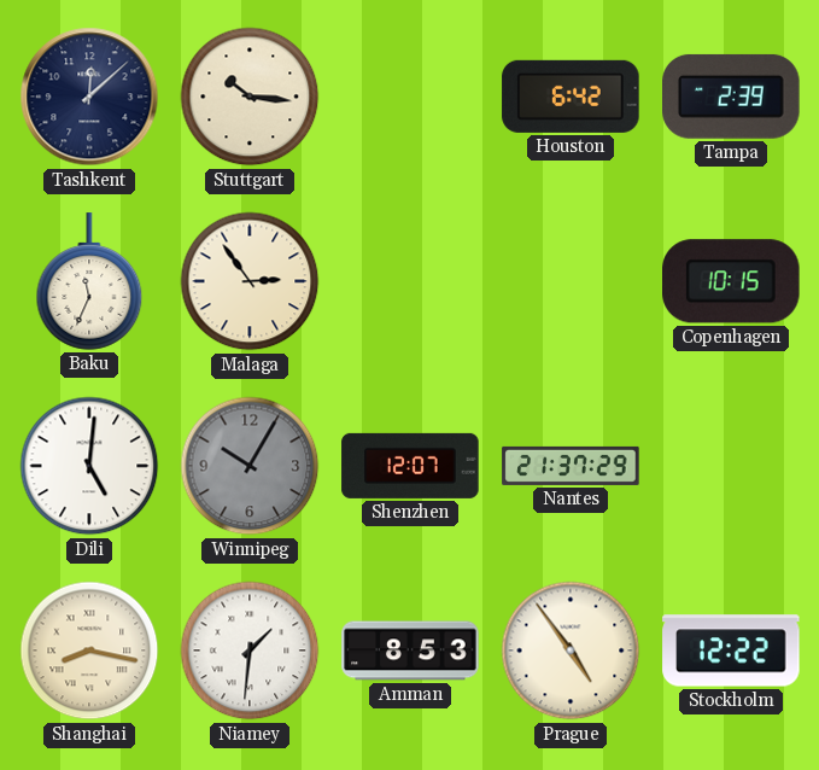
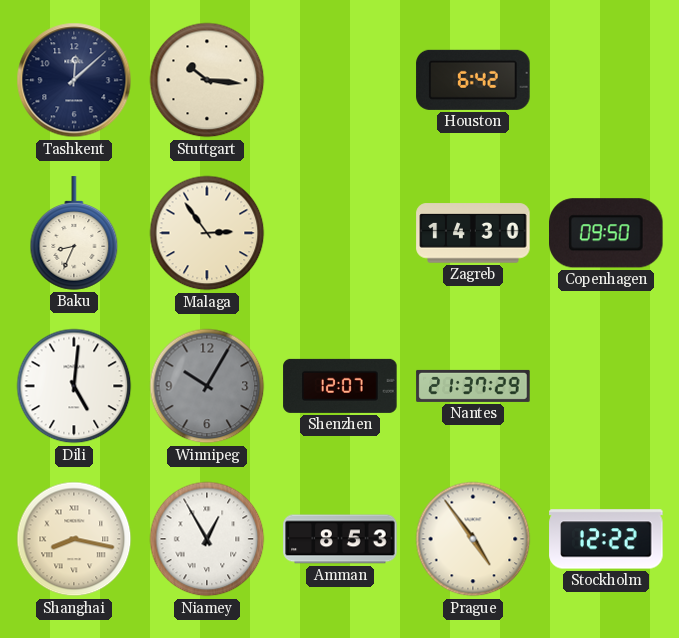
Tampa: 2:39 -> none
Baku: 11:34 -> 8:34
Zagreb: none -> 14:30
Copenhagen: 10:15 -> 09:50
Niamey: 1:31 -> 12:55
